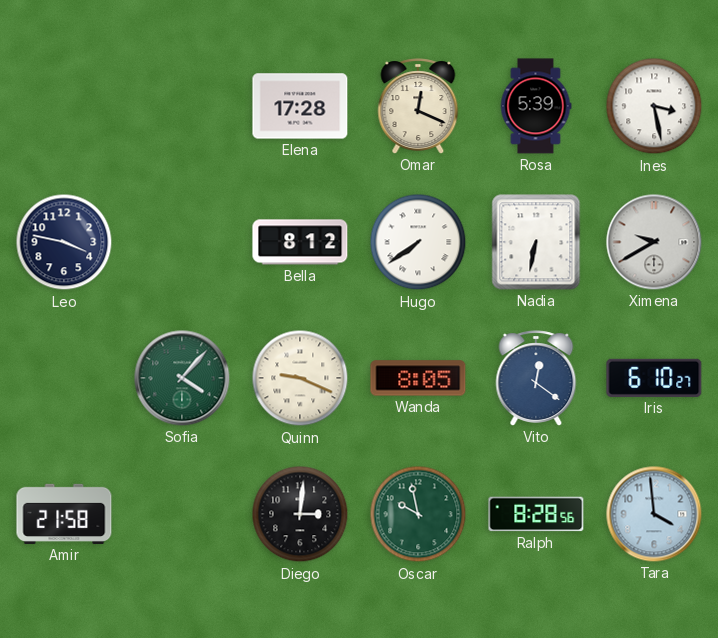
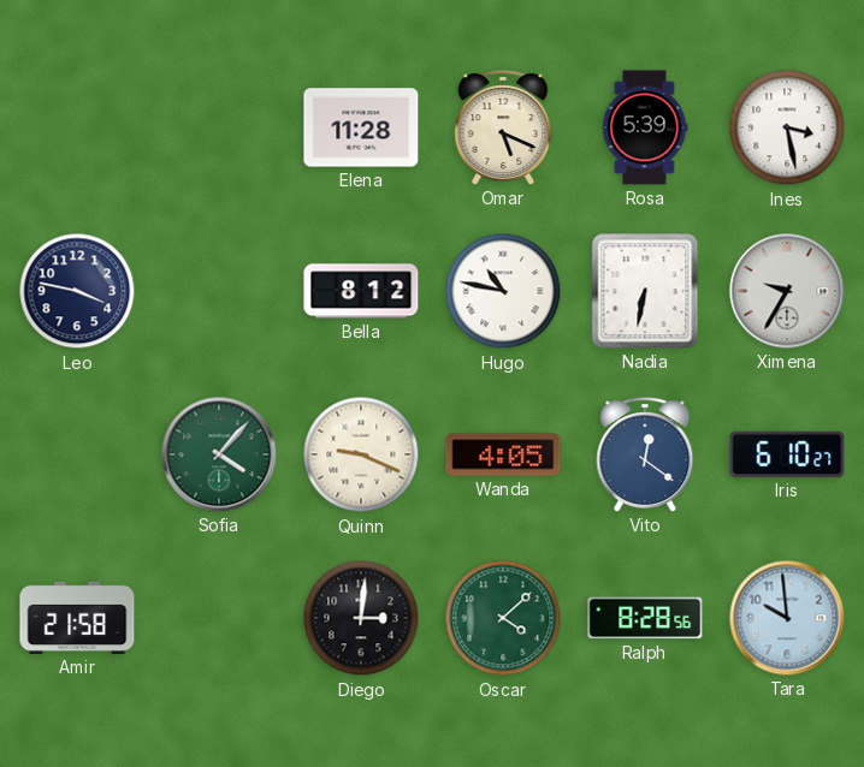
Elena: 17:28 -> 11:28
Omar: 12:19 -> 5:19
Hugo: 7:39 -> 10:47
Ximena: 9:40 -> 9:35
Wanda: 8:05 -> 4:05
Oscar: 9:58 -> 4:08
Tara: 3:59 -> 9:59
